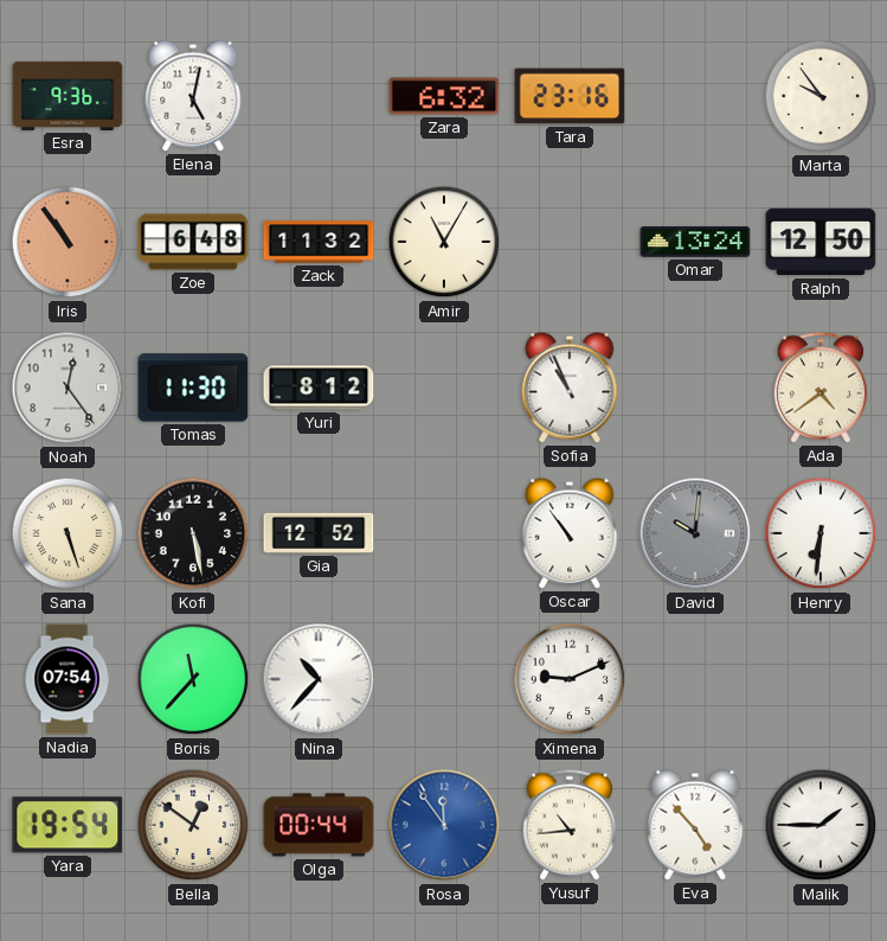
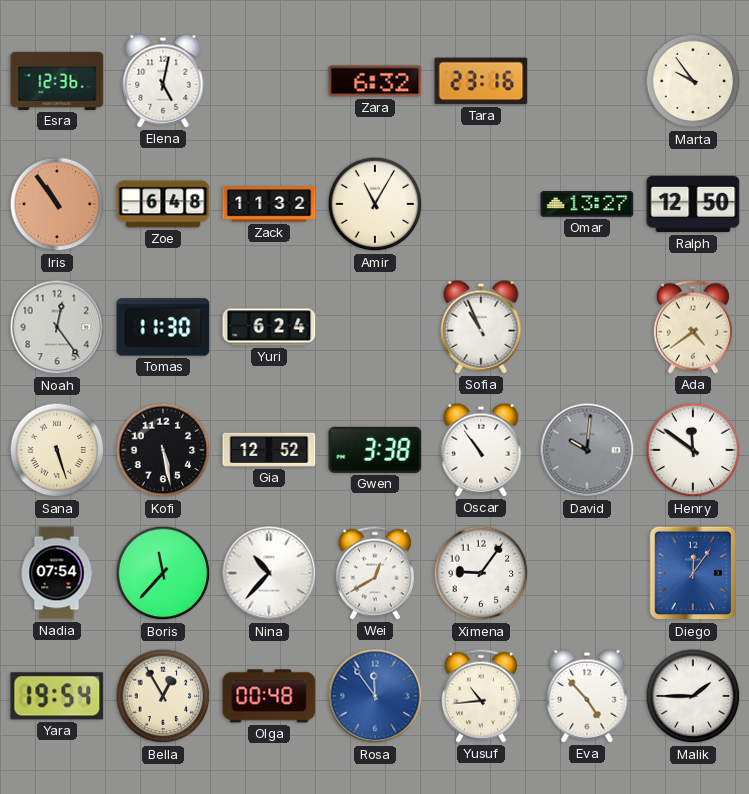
Esra: 9:36 -> 12:36
Omar: 13:24 -> 13:27
Yuri: 8:12 -> 6:24
Gwen: none -> 3:38
Henry: 6:31 -> 11:51
Wei: none -> 12:40
Ximena: 9:11 -> 9:06
Diego: none -> 12:06
Bella: 12:51 -> 12:55
Olga: 00:44 -> 00:48
